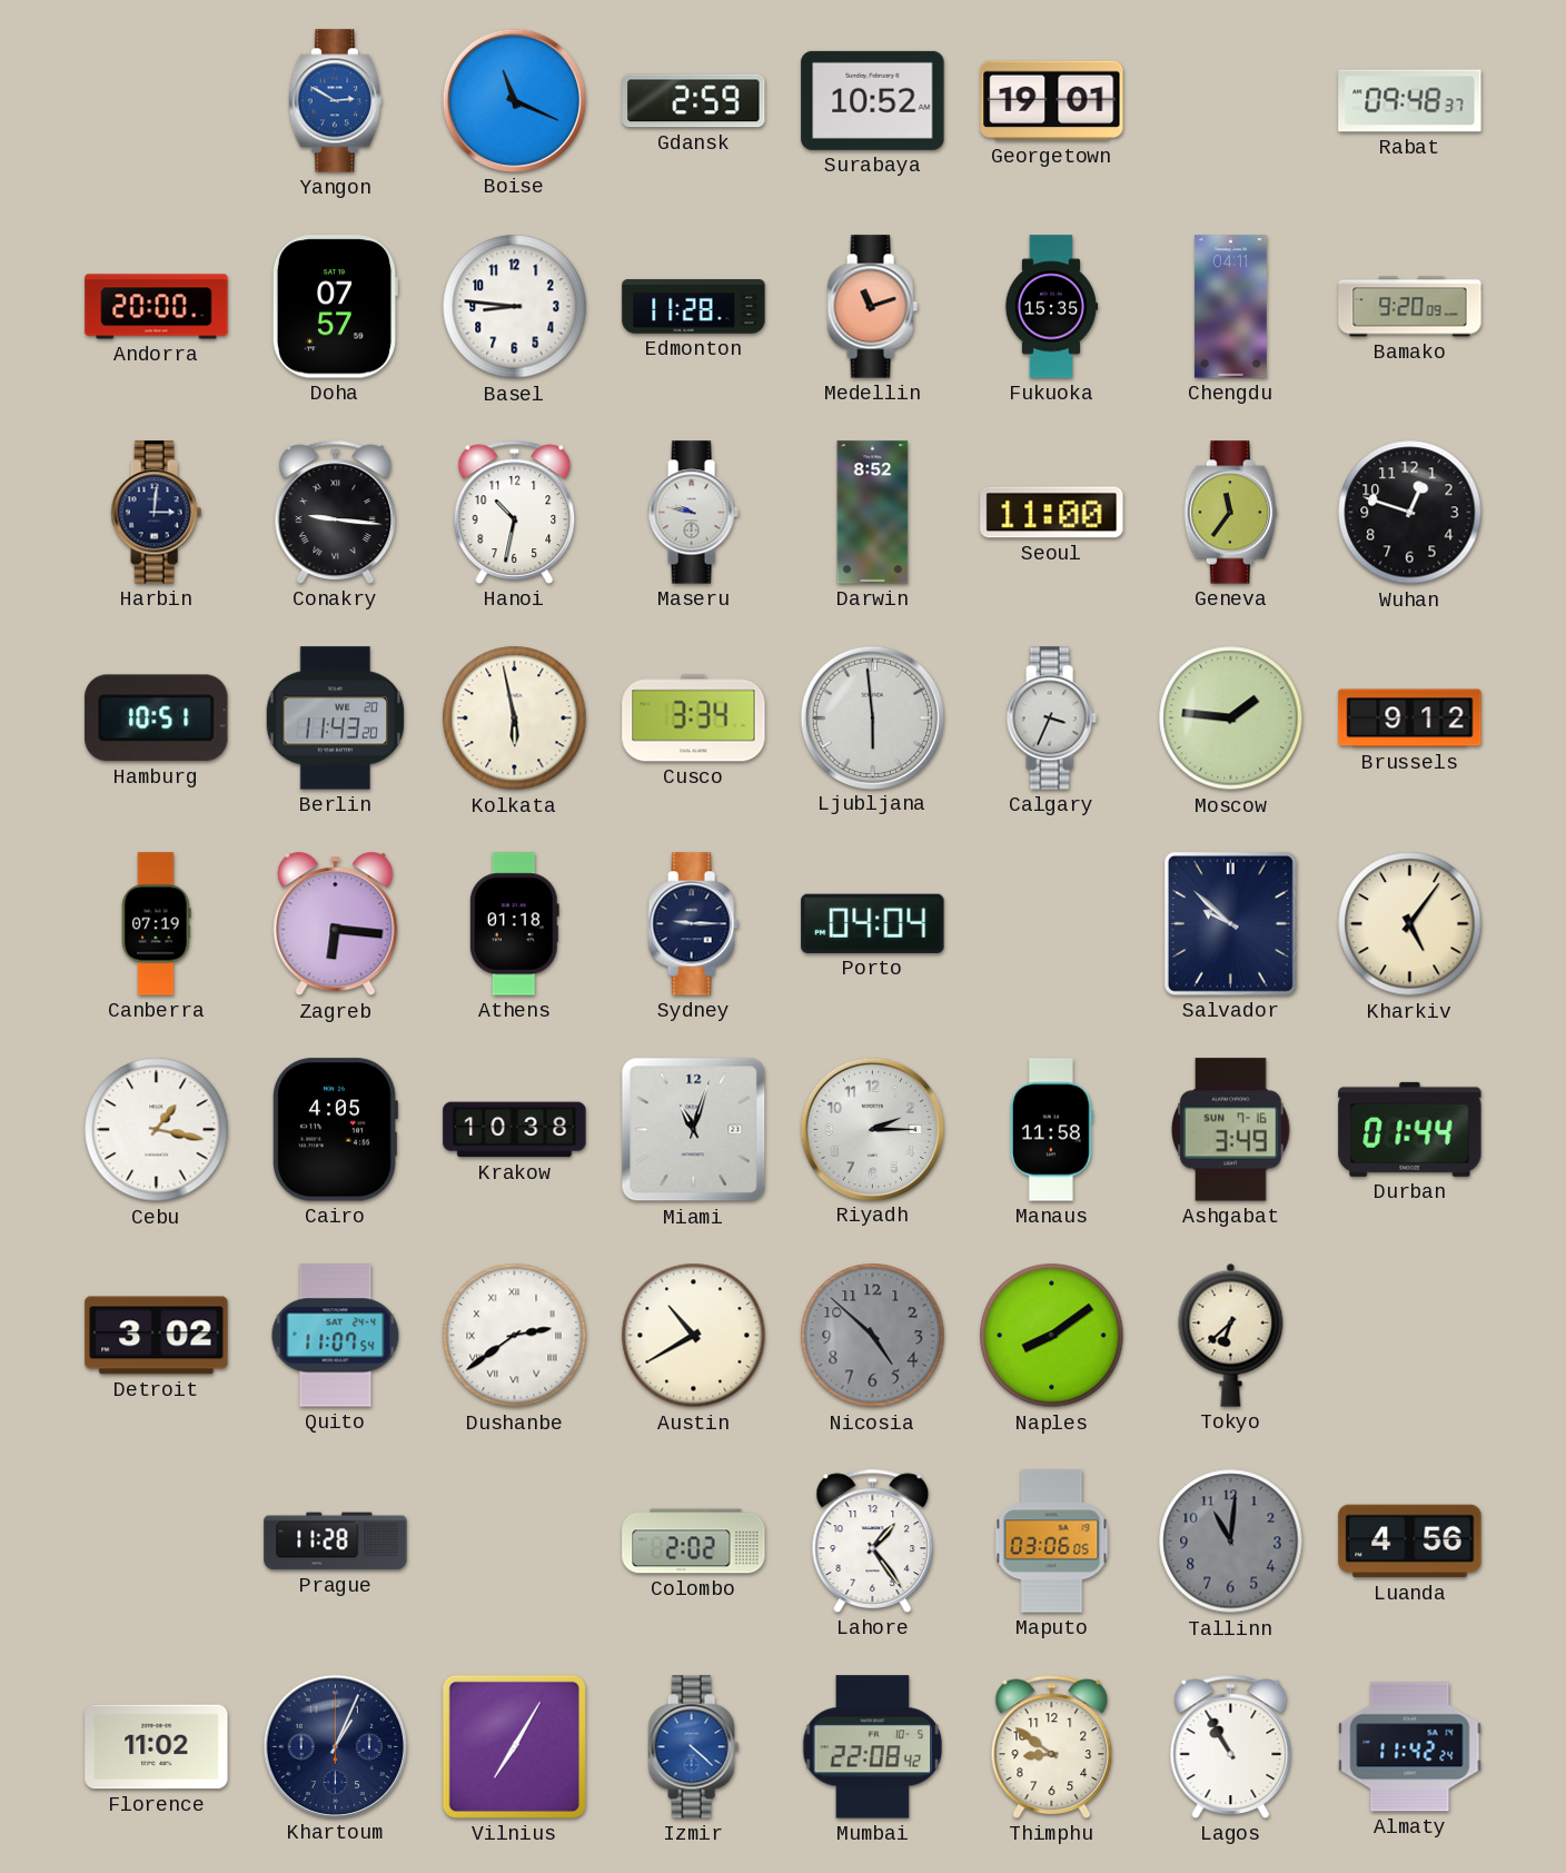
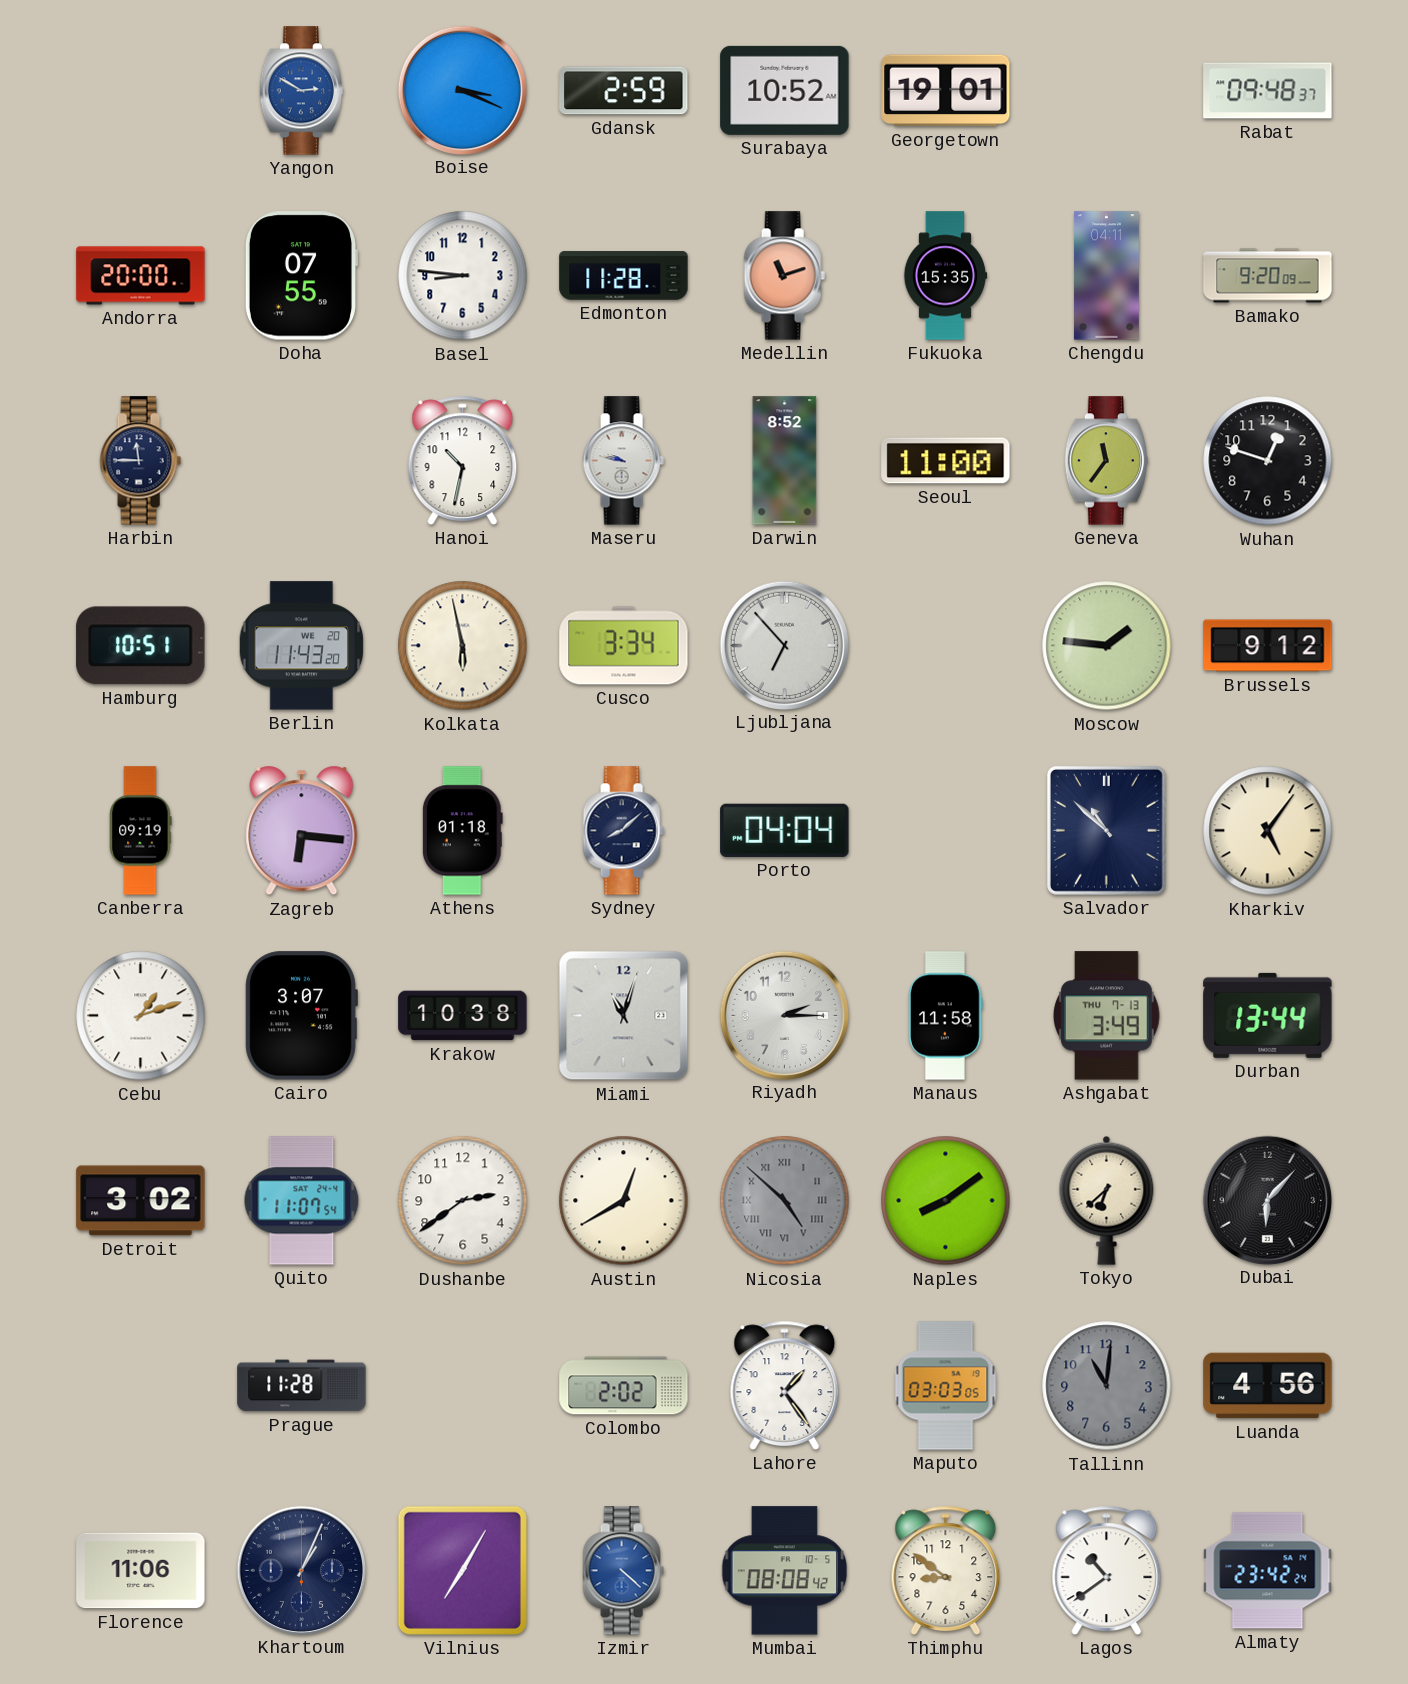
Boise: 11:19 -> 3:19
Doha: 07:57 -> 07:55
Harbin: 3:01 -> 11:45
Conakry: 9:16 -> none
Ljubljana: 5:59 -> 6:53
Calgary: 3:34 -> none
Canberra: 07:19 -> 09:19
Sydney: 9:15 -> 8:08
Salvador: 9:52 -> 10:52
Cebu: 1:17 -> 1:12
Cairo: 4:05 -> 3:07
Ashgabat date: SUN 7-16 -> THU 7-13
Durban: 01:44 -> 13:44
Dushanbe numerals: Roman -> Arabic
Austin: 10:40 -> 12:40
Nicosia numerals: Arabic -> Roman
Dubai: none -> 6:07
Maputo: 03:06 -> 03:03
Florence: 11:02 -> 11:06
Mumbai: 22:08 -> 08:08
Lagos: 10:55 -> 10:39
Almaty: 11:42 -> 23:42
